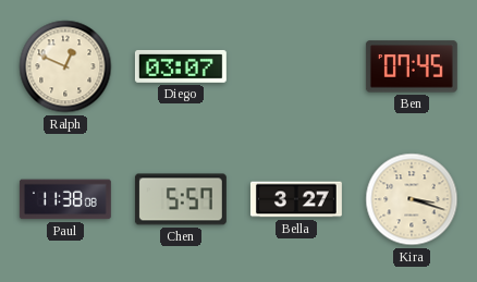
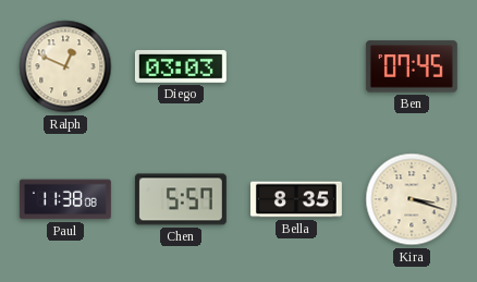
Diego: 03:07 -> 03:03
Bella: 3:27 -> 8:35
